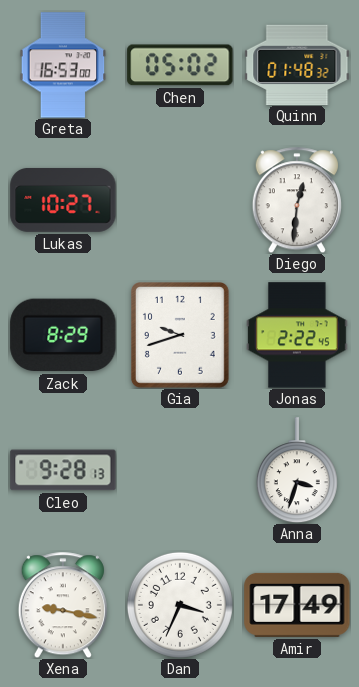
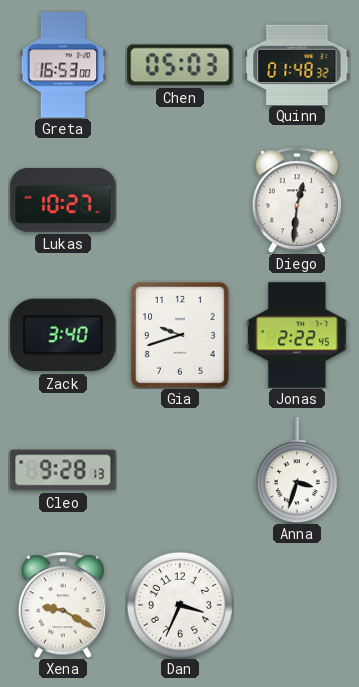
Chen: 05:02 -> 05:03
Zack: 8:29 -> 3:40
Xena: 9:17 -> 9:20
Amir: 17:49 -> none
